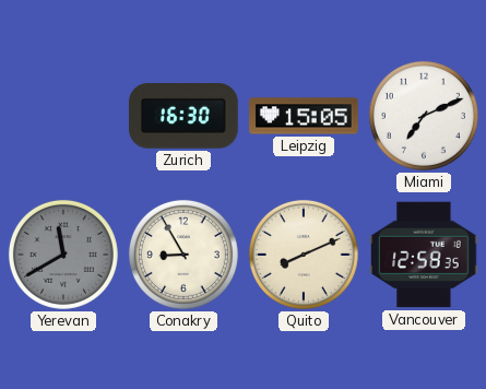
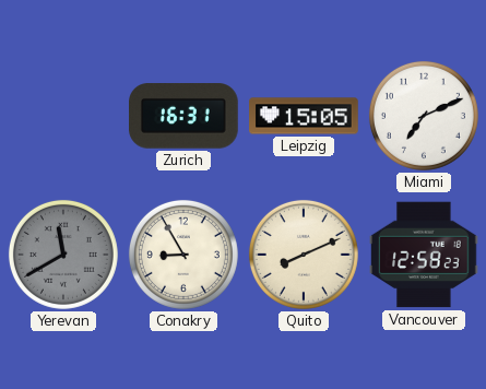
Zurich: 16:30 -> 16:31
Vancouver: 12:58:35 -> 12:58:23
